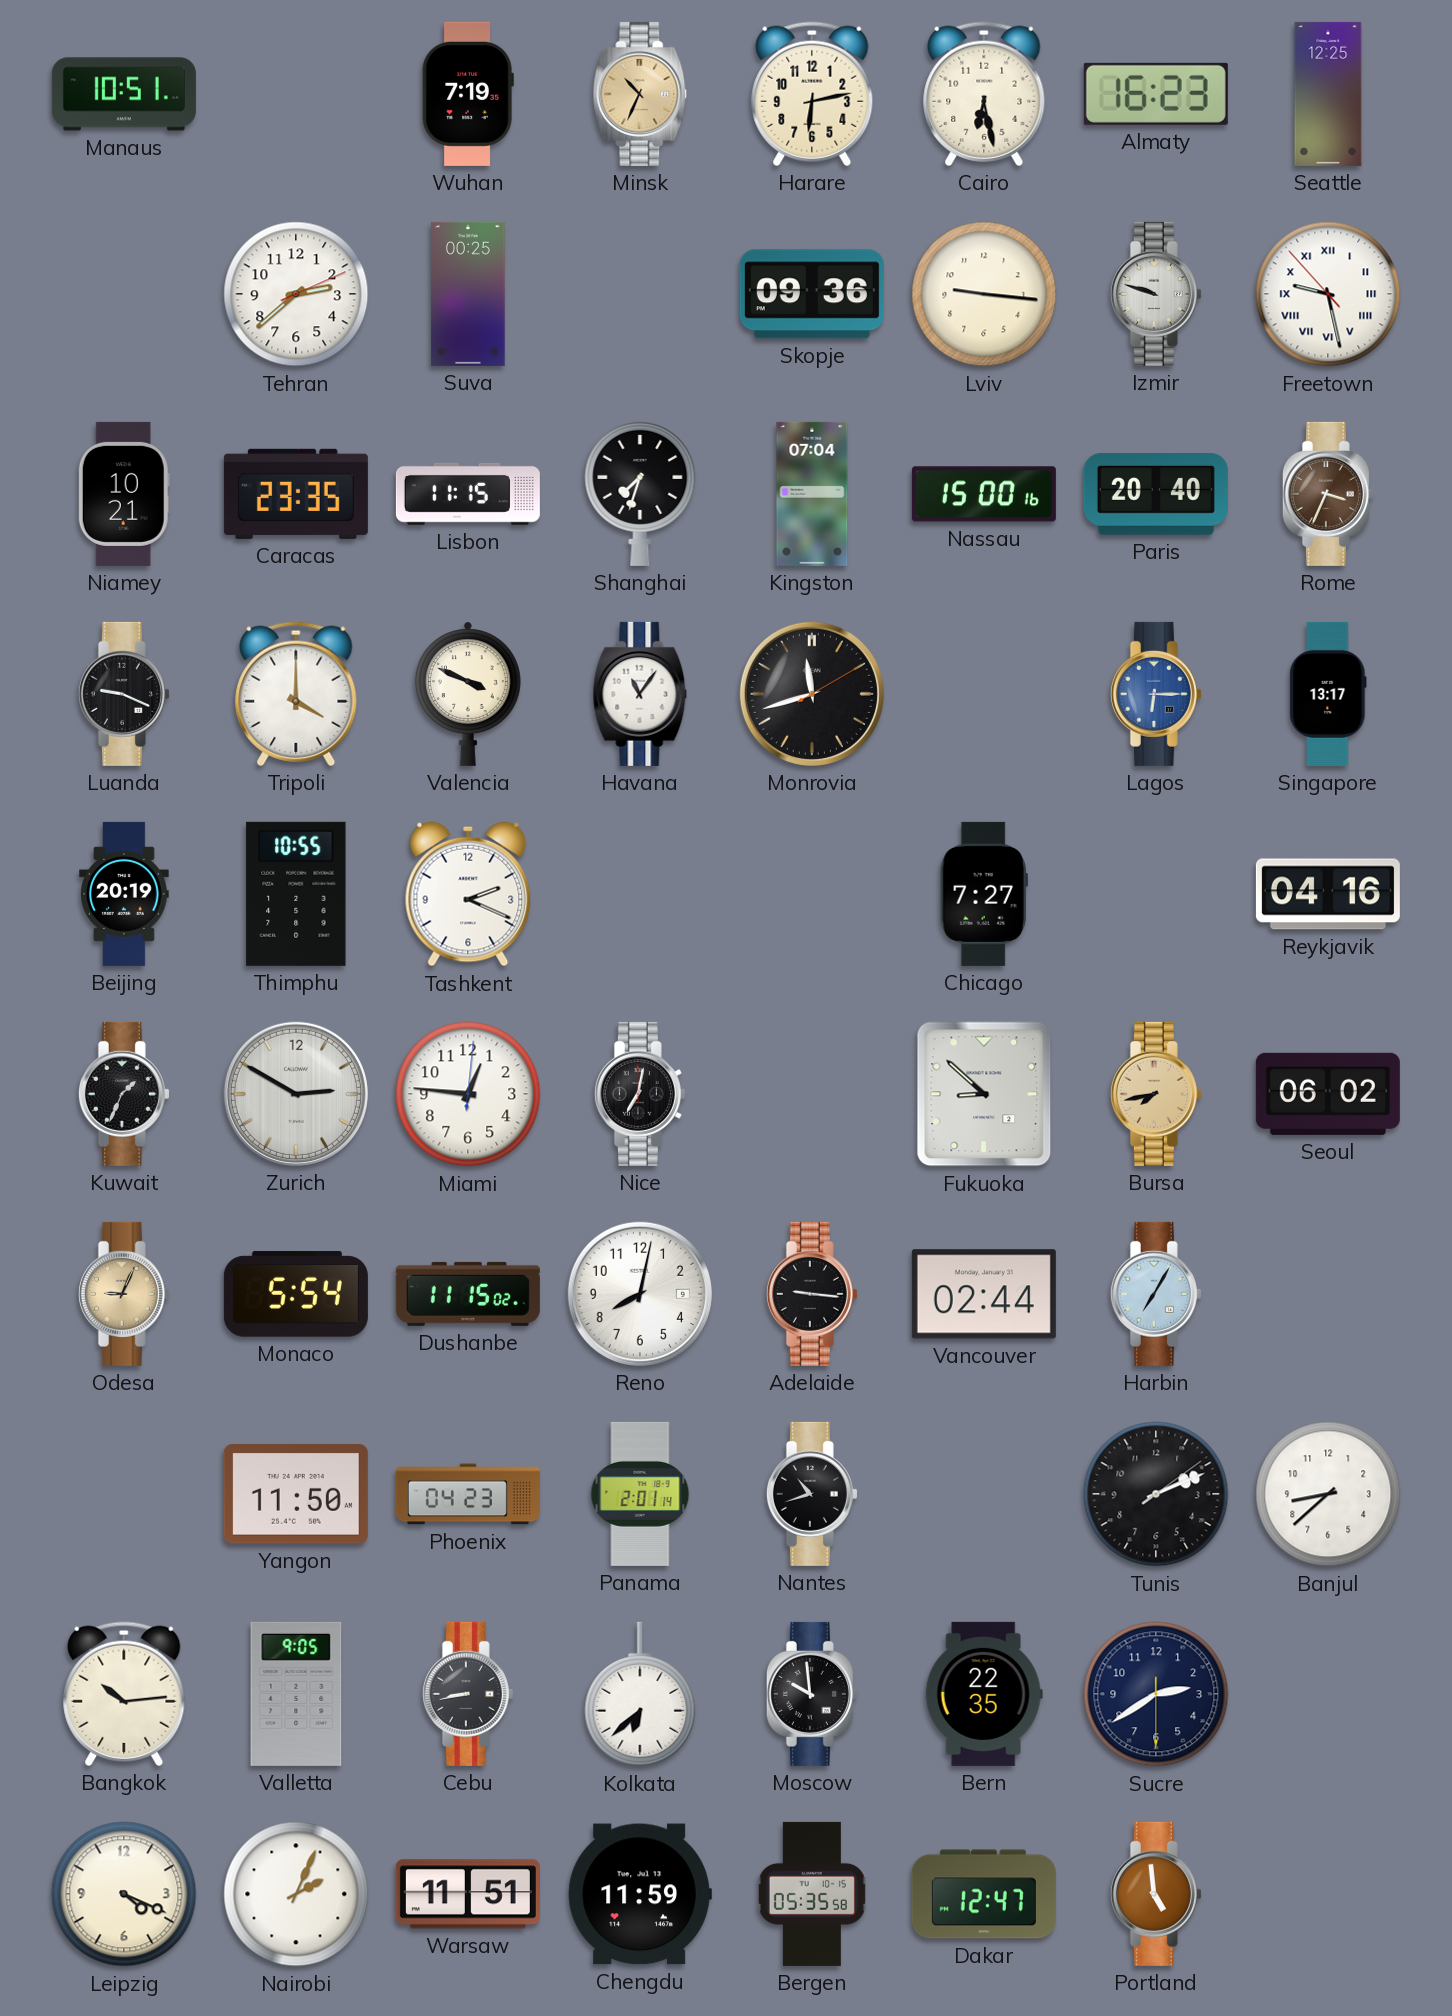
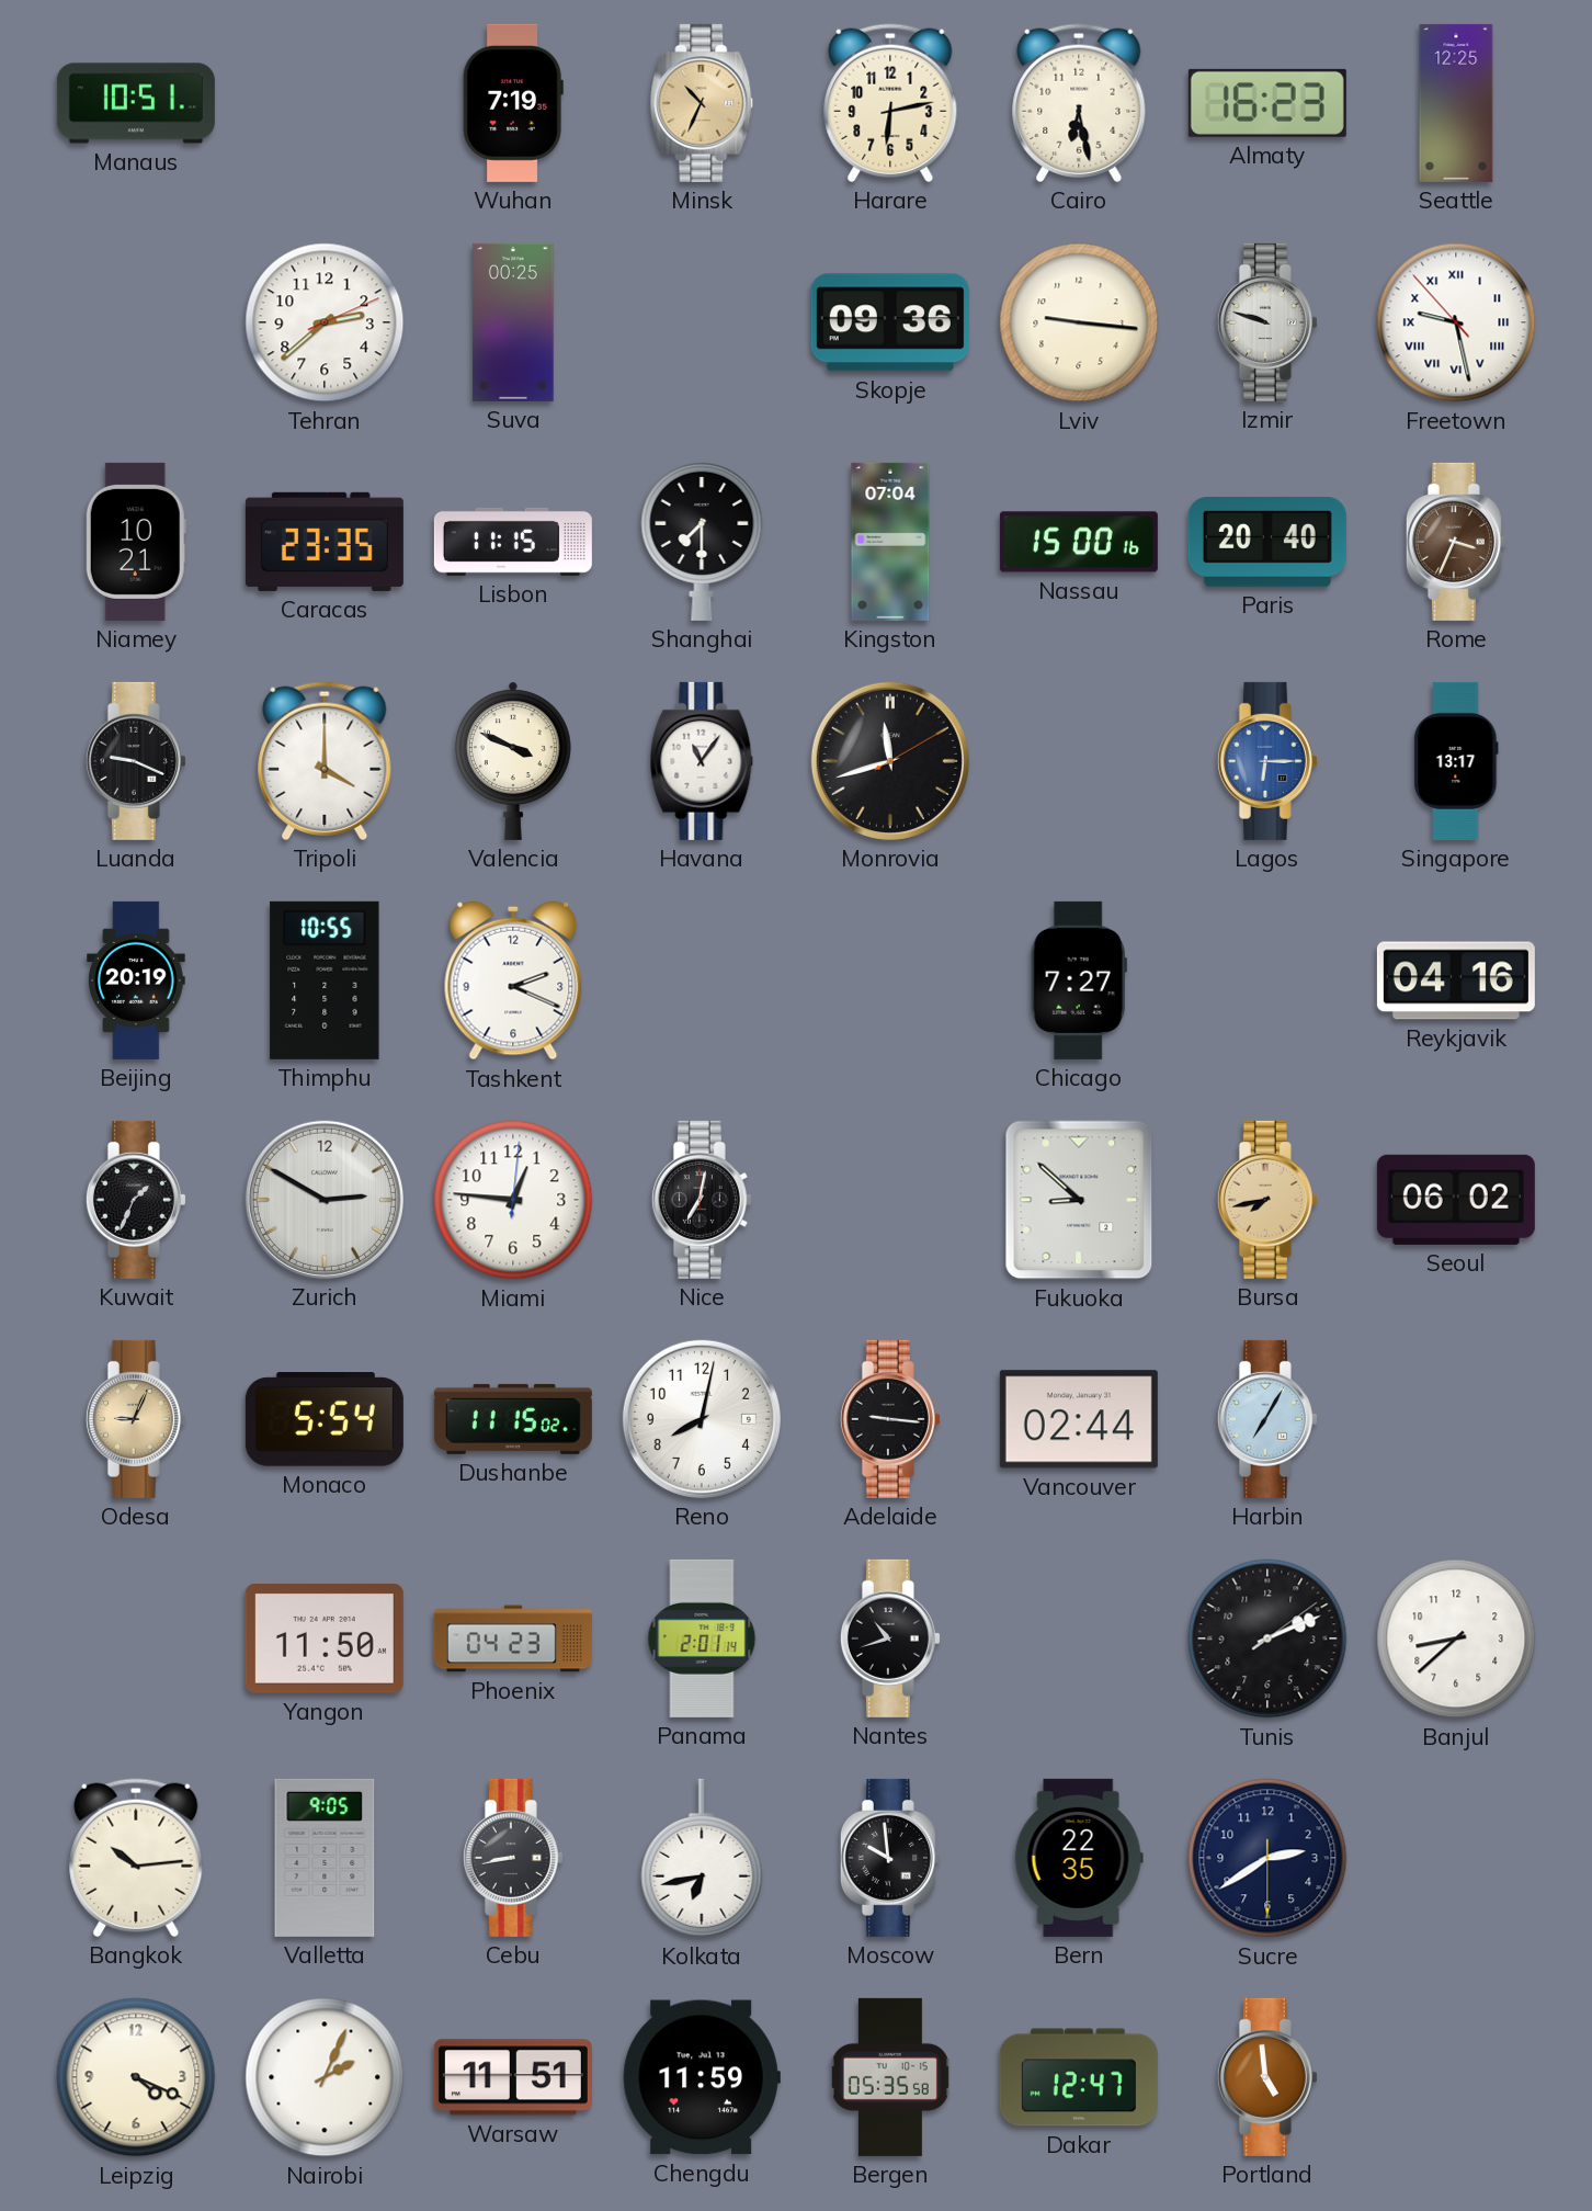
Shanghai: 7:33 -> 7:30
Kolkata: 6:38 -> 6:43
